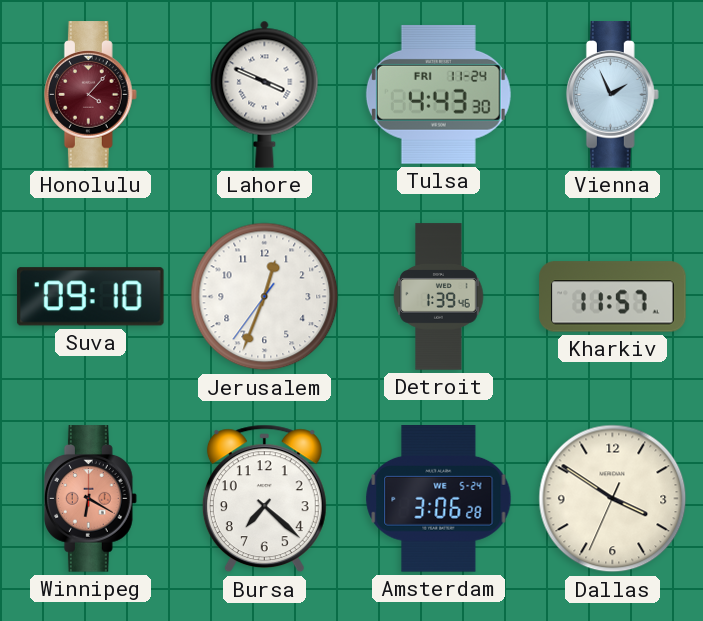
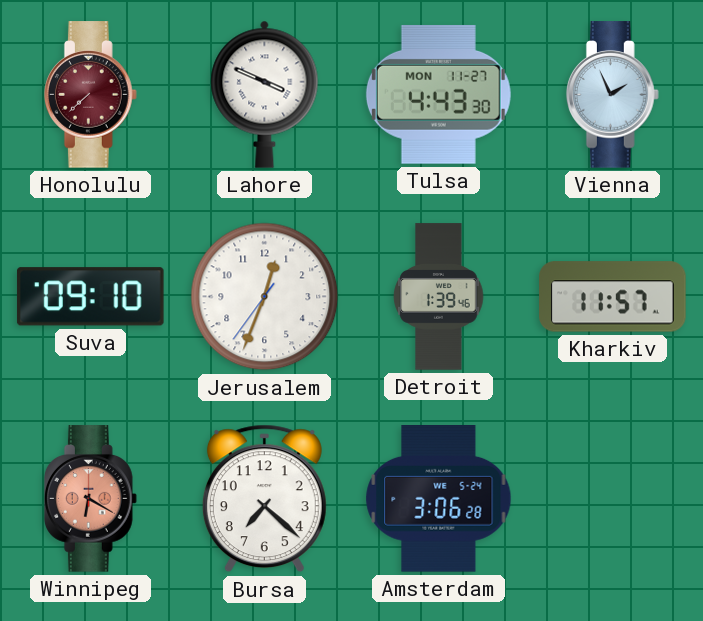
Honolulu: 4:07 -> 7:38
Tulsa date: FRI 11-24 -> MON 11-27
Dallas: 3:50 -> none
